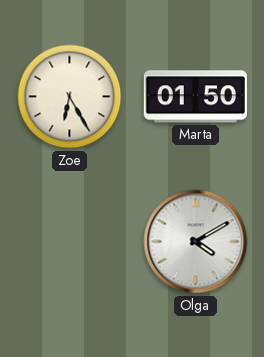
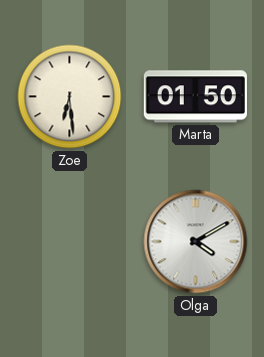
Zoe: 6:25 -> 6:29
